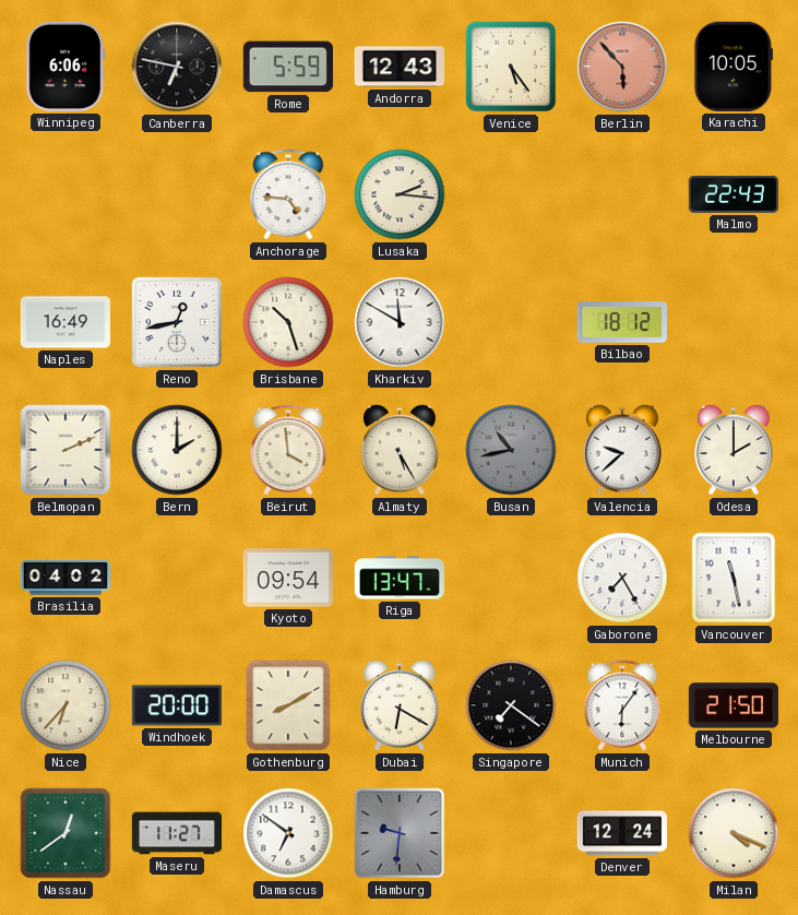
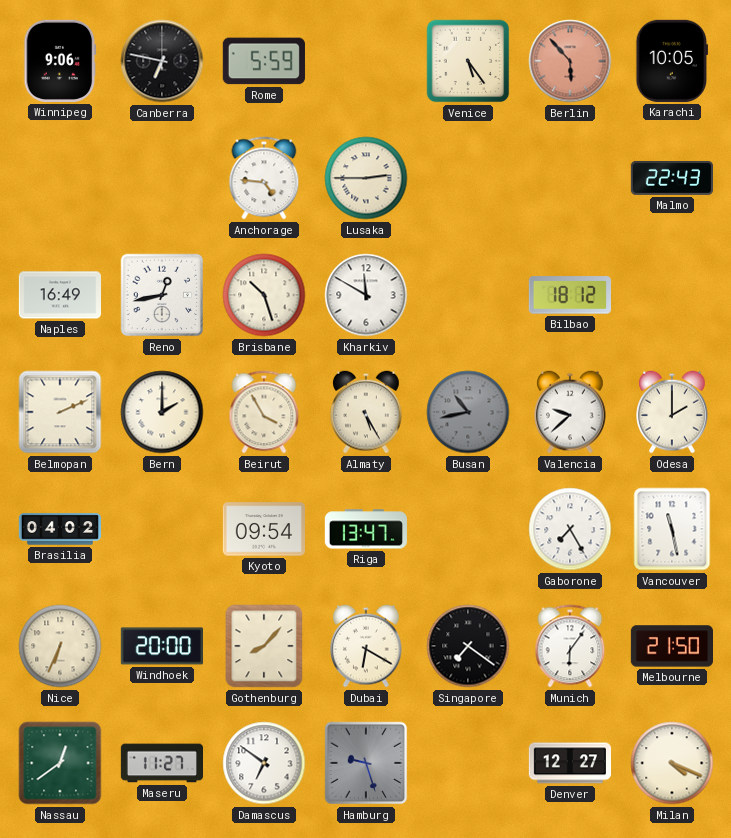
Winnipeg: 6:06 -> 9:06
Andorra: 12:43 -> none
Lusaka: 2:16 -> 2:45
Beirut: 3:59 -> 3:55
Nice: 6:37 -> 6:34
Gothenburg: 8:10 -> 8:07
Hamburg: 9:31 -> 9:27
Denver: 12:24 -> 12:27
